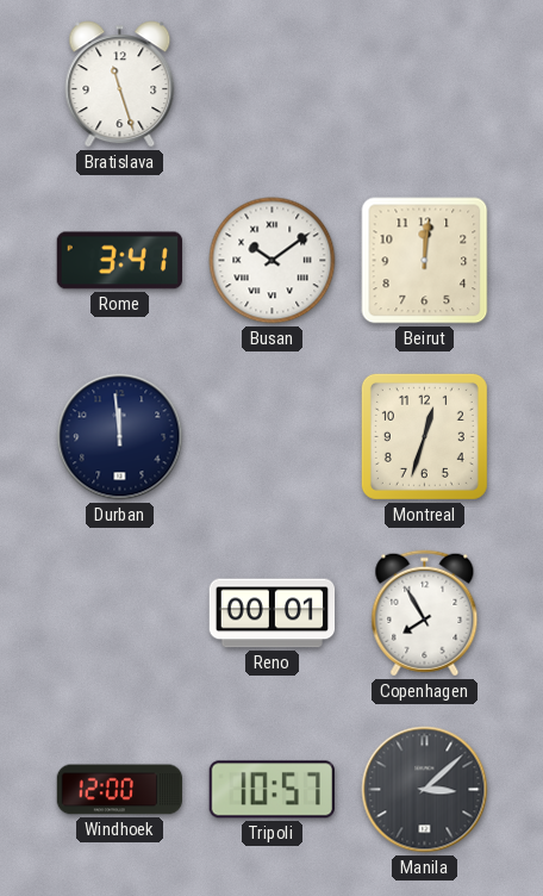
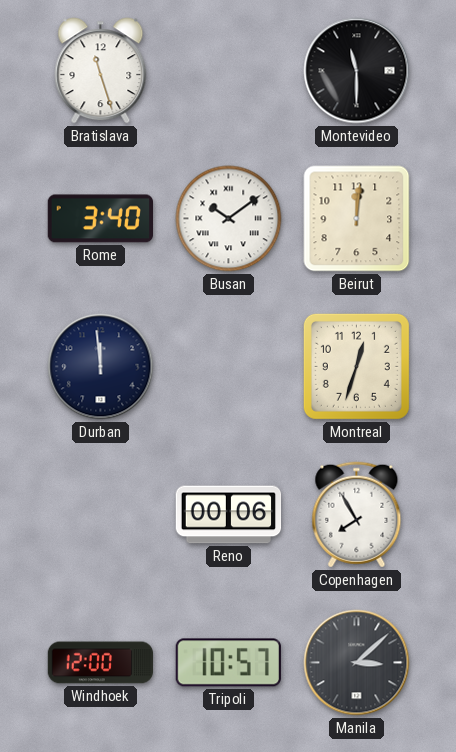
Montevideo: none -> 11:30
Rome: 3:41 -> 3:40
Reno: 00:01 -> 00:06
